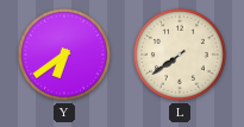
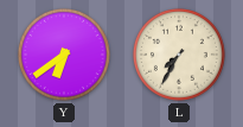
L: 7:39 -> 7:35
